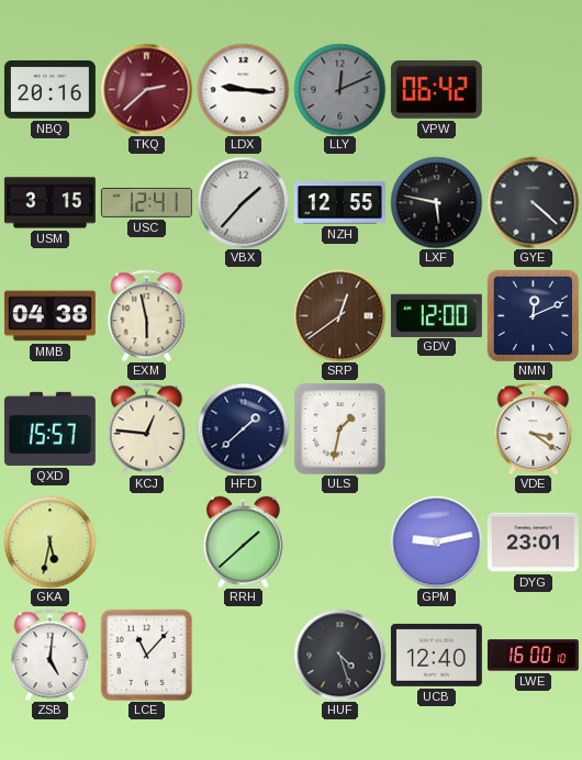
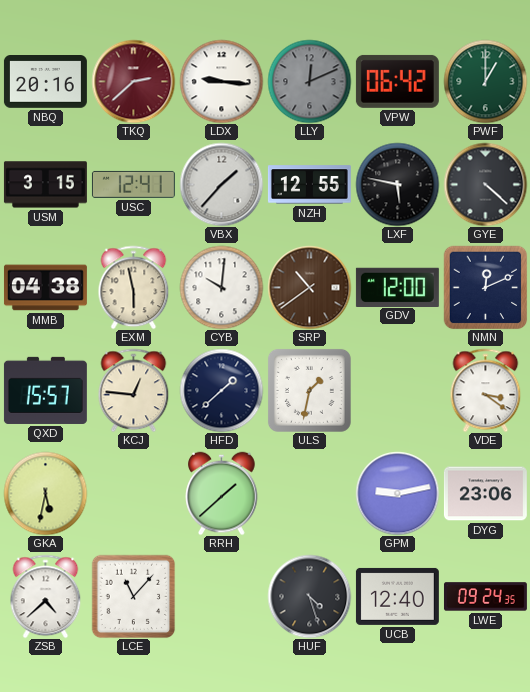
PWF: none -> 1:00
CYB: none -> 10:01
SRP: 12:39 -> 10:39
DYG: 23:01 -> 23:06
ZSB: 5:01 -> 4:38
LWE: 16:00 -> 09:24
